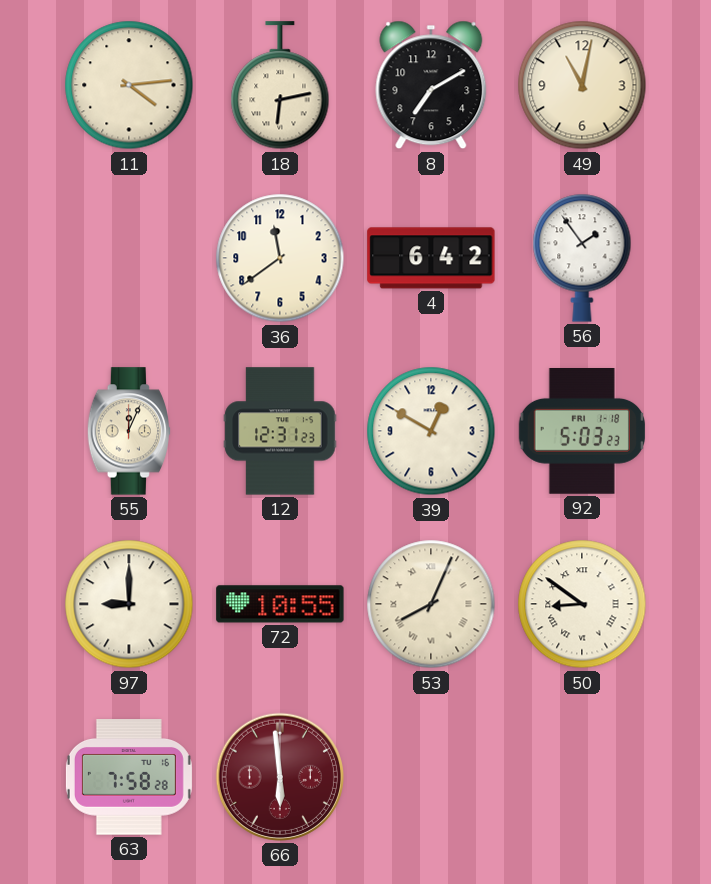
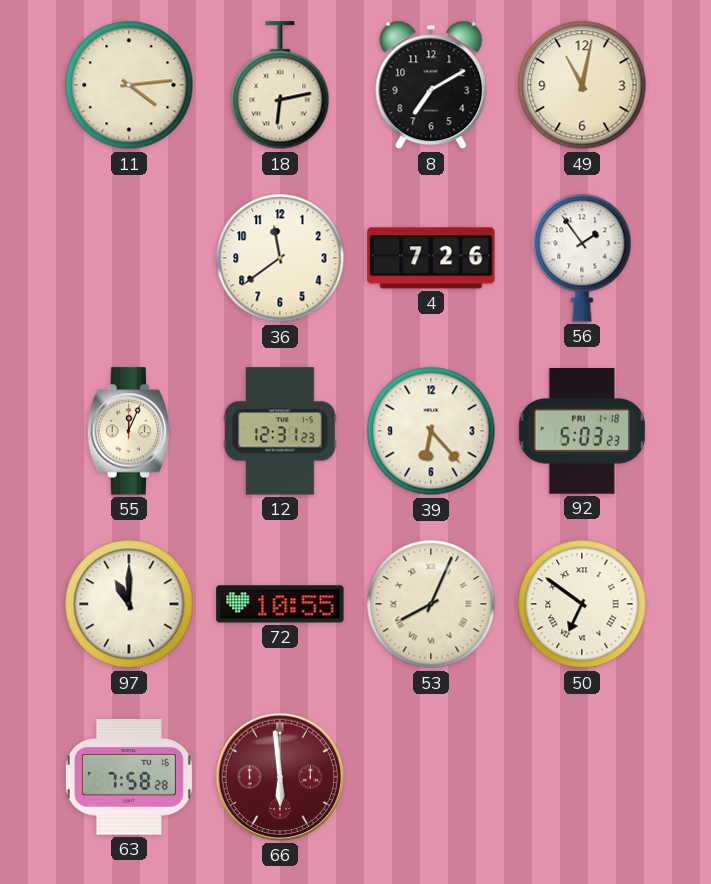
4: 6:42 -> 7:26
39: 12:50 -> 6:23
97: 9:00 -> 11:00
50: 8:51 -> 6:51
